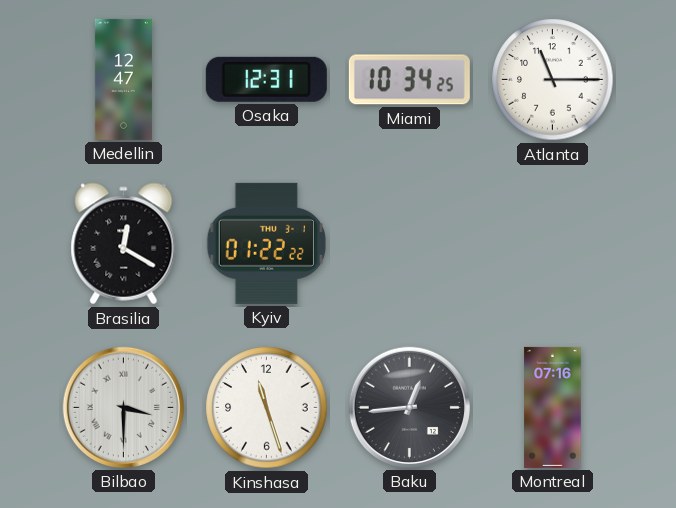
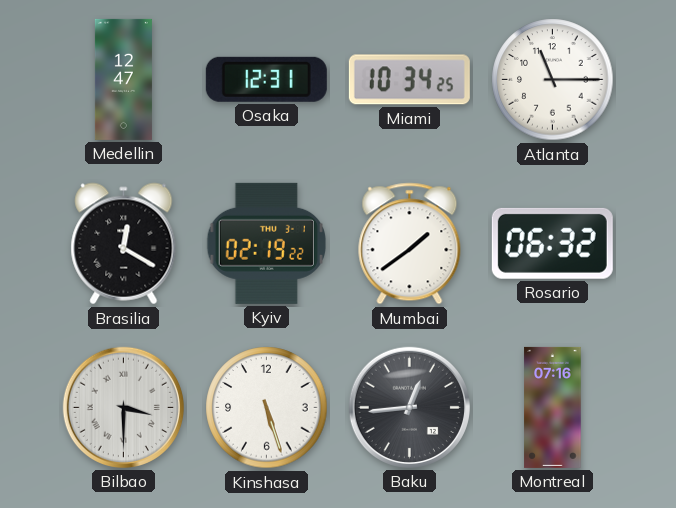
Kyiv: 01:22 -> 02:19
Mumbai: none -> 1:39
Rosario: none -> 06:32
Kinshasa: 11:27 -> 5:27
